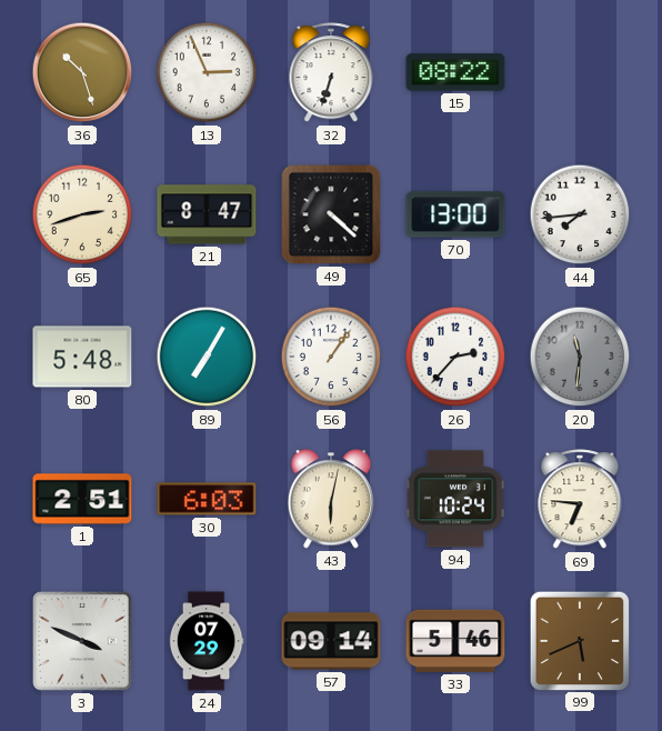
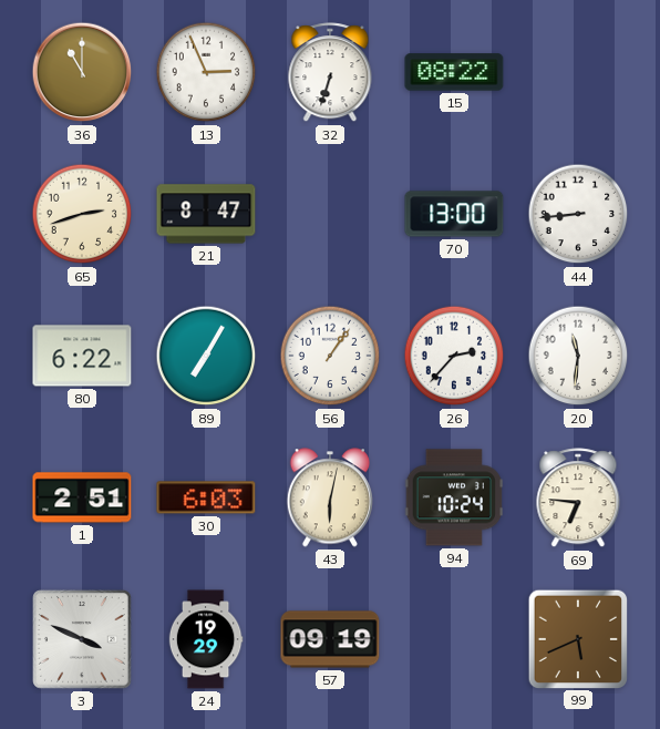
36: 10:27 -> 11:00
49: 4:22 -> none
44: 7:44 -> 8:44
80: 5:48 -> 6:22
20 dial: grey -> white
24: 07:29 -> 19:29
57: 09:14 -> 09:19
33: 5:46 -> none
